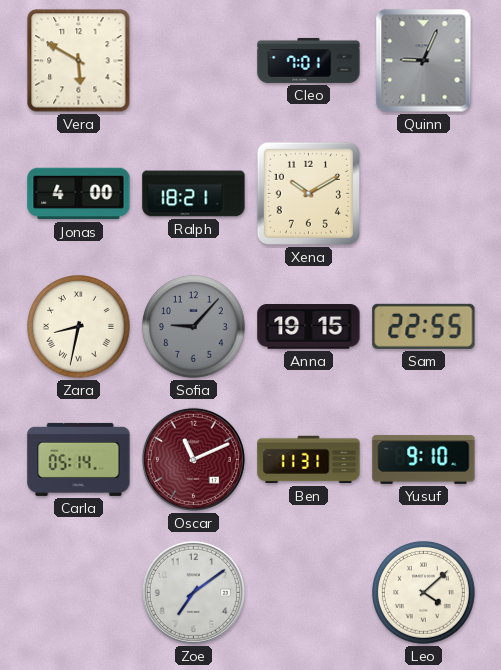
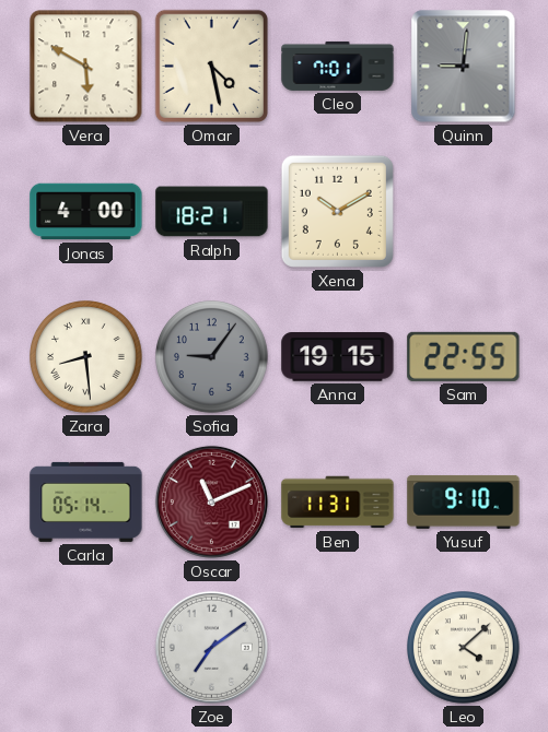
Omar: none -> 4:28
Quinn: 9:04 -> 9:01
Zara: 8:32 -> 8:29
Sofia: 9:07 -> 9:06
